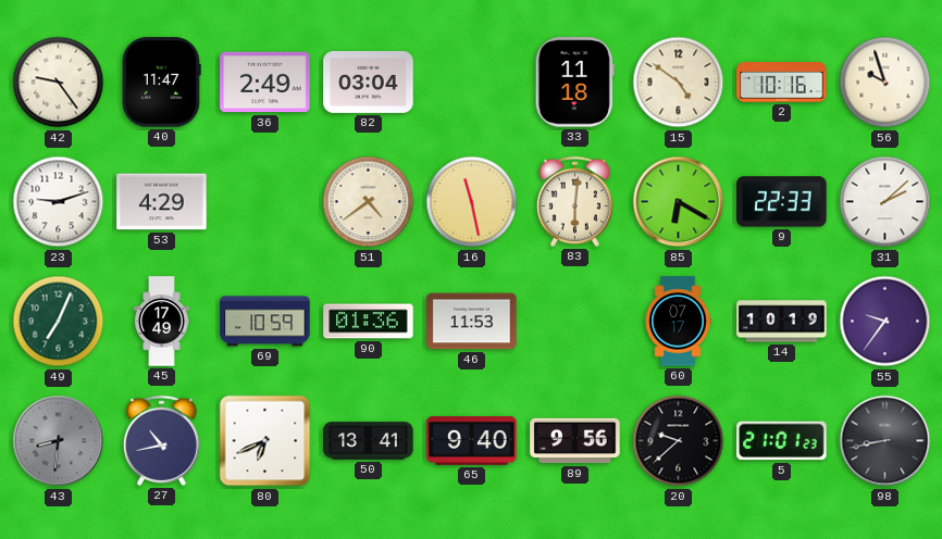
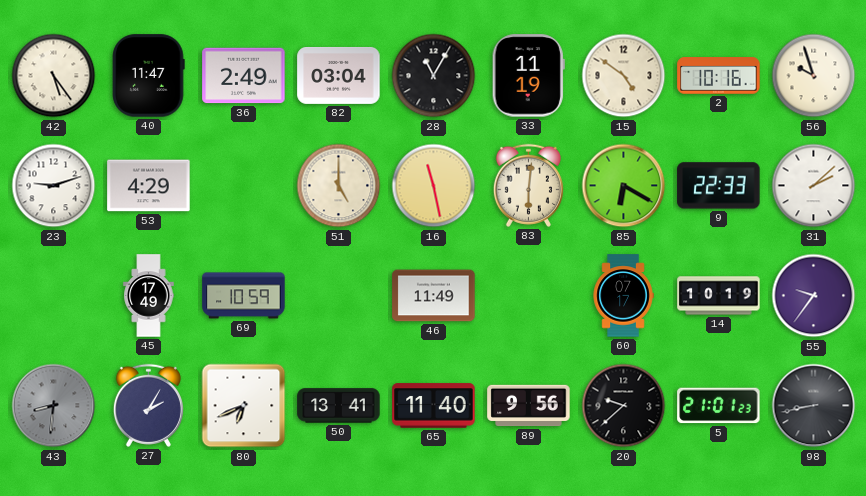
42: 9:24 -> 5:24
28: none -> 11:05
33: 11:18 -> 11:19
51: 4:39 -> 5:00
49: 7:04 -> none
90: 01:36 -> none
46: 11:53 -> 11:49
27: 10:43 -> 2:05
65: 9:40 -> 11:40
